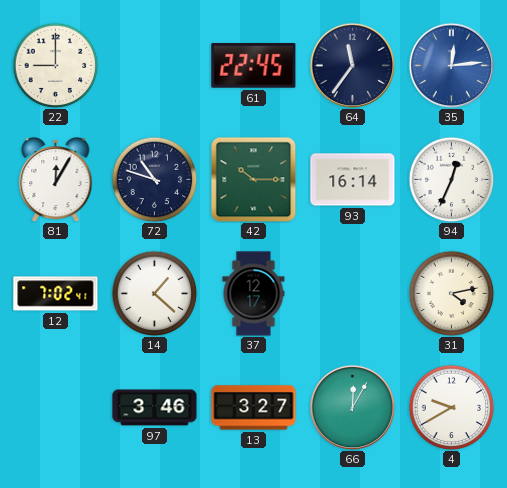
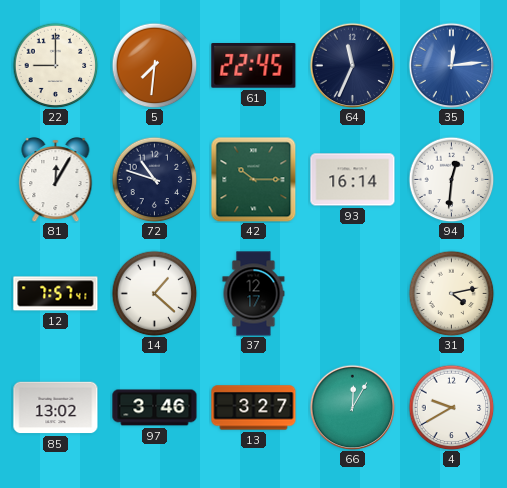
5: none -> 7:31
64: 11:36 -> 11:34
94: 12:34 -> 12:31
12: 7:02 -> 7:57
85: none -> 13:02
